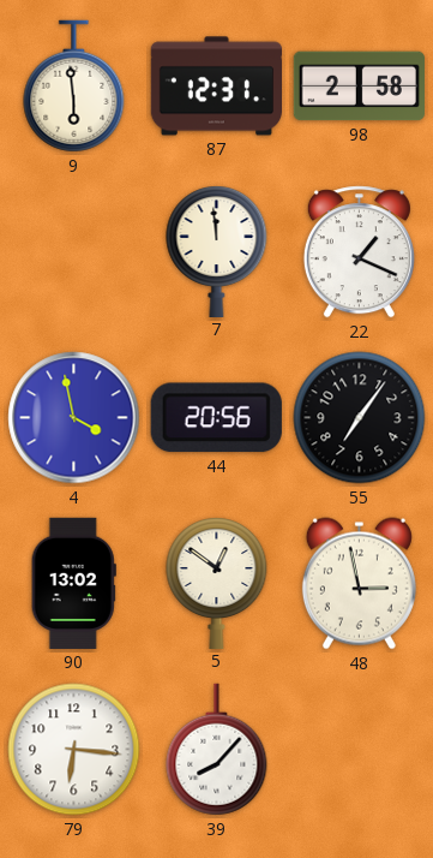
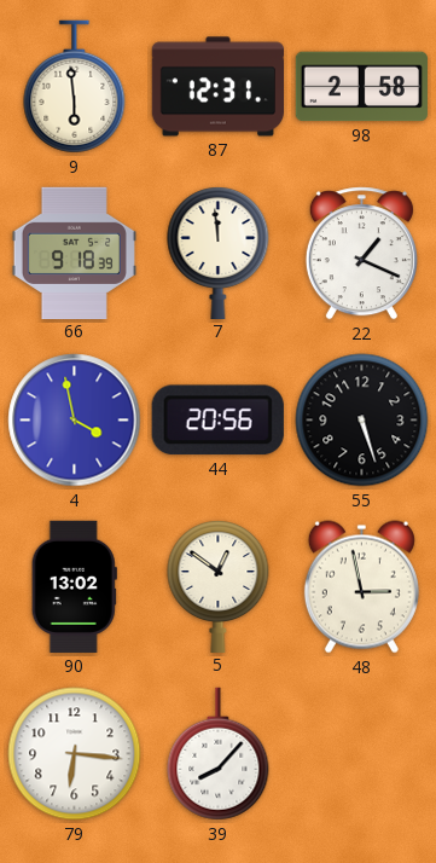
66: none -> 9:18
55: 7:06 -> 5:27
